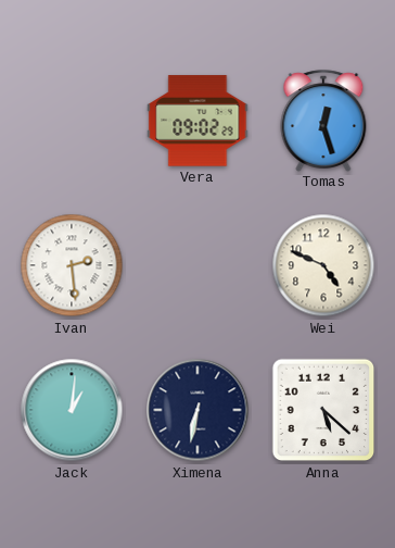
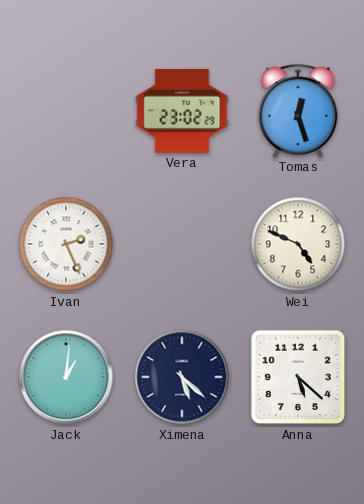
Vera: 09:02 -> 23:02
Ivan: 2:29 -> 2:26
Ximena: 6:32 -> 5:22
